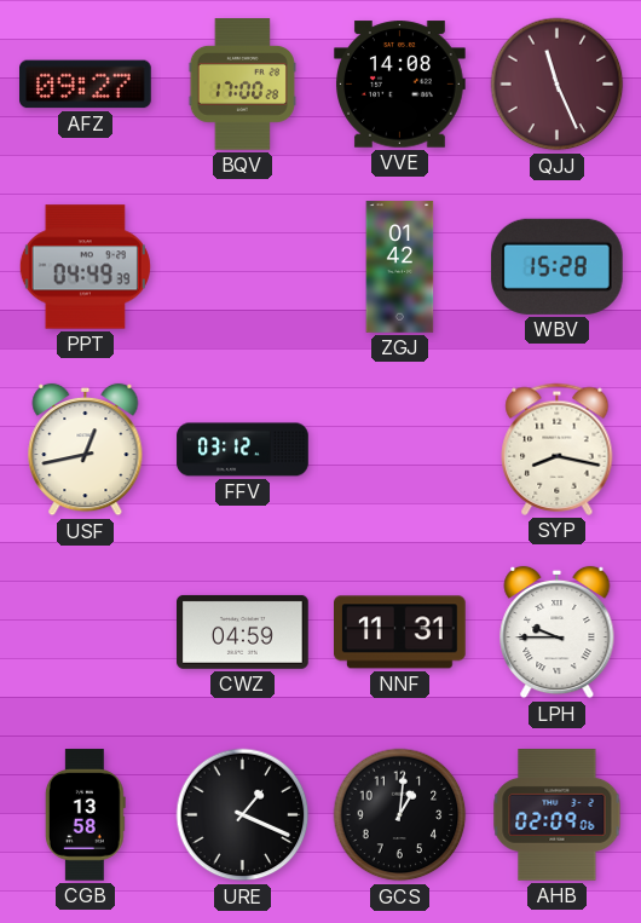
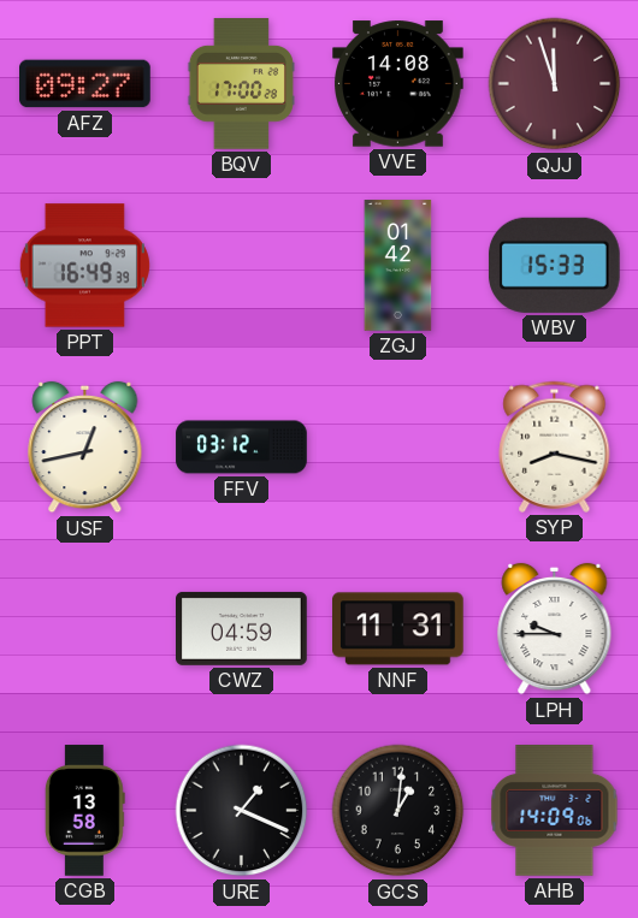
QJJ: 11:26 -> 11:57
PPT: 04:49 -> 16:49
WBV: 15:28 -> 15:33
AHB: 02:09 -> 14:09
